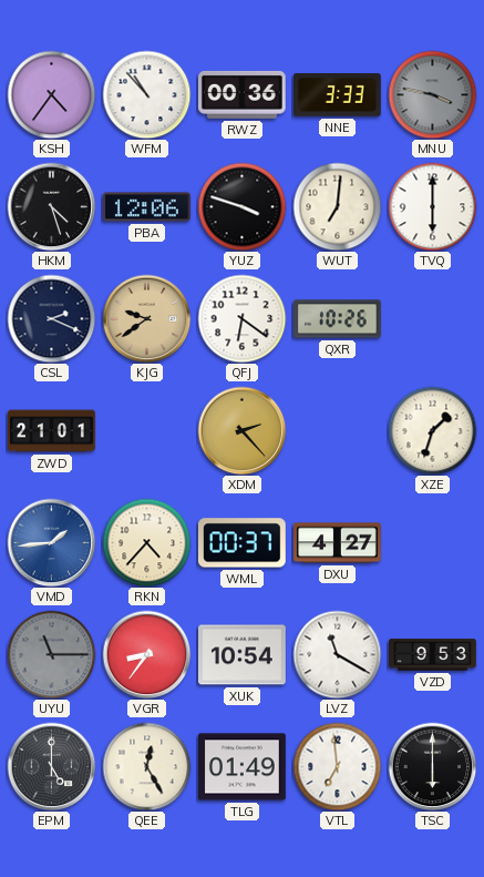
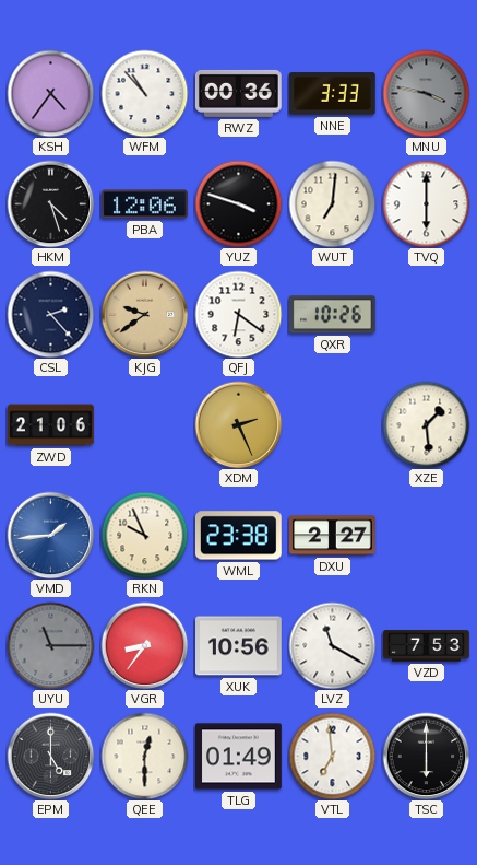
CSL: 2:19 -> 2:23
ZWD: 21:01 -> 21:06
XDM: 2:23 -> 2:26
XZE: 1:33 -> 1:29
RKN: 4:37 -> 9:56
WML: 00:37 -> 23:38
DXU: 4:27 -> 2:27
XUK: 10:54 -> 10:56
VZD: 9:53 -> 7:53
QEE: 12:25 -> 12:30
